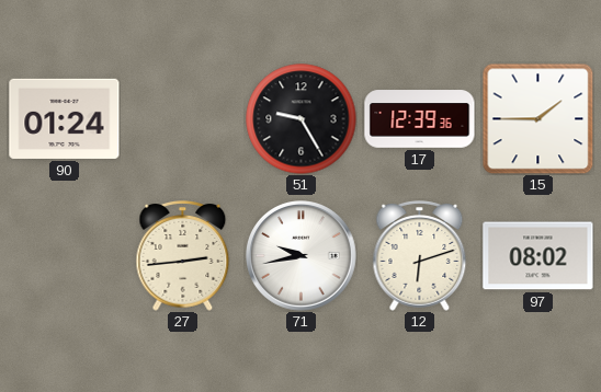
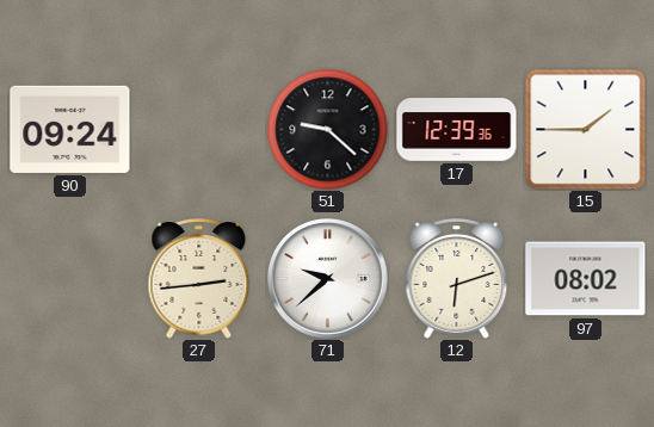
90: 01:24 -> 09:24
51: 9:25 -> 9:22
71: 9:43 -> 9:38
